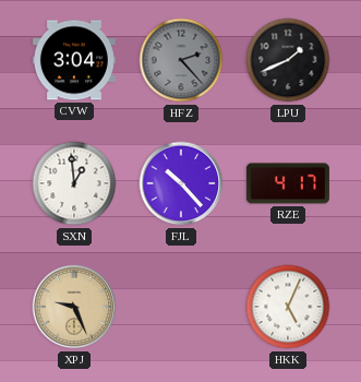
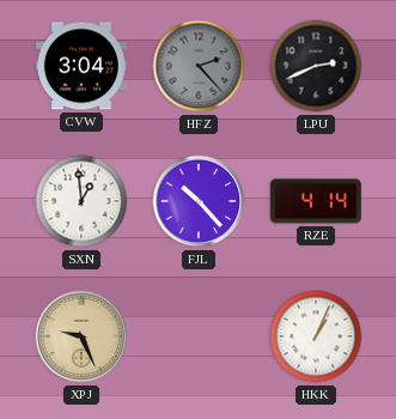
LPU: 1:41 -> 2:41
RZE: 4:17 -> 4:14
HKK: 5:04 -> 1:04
